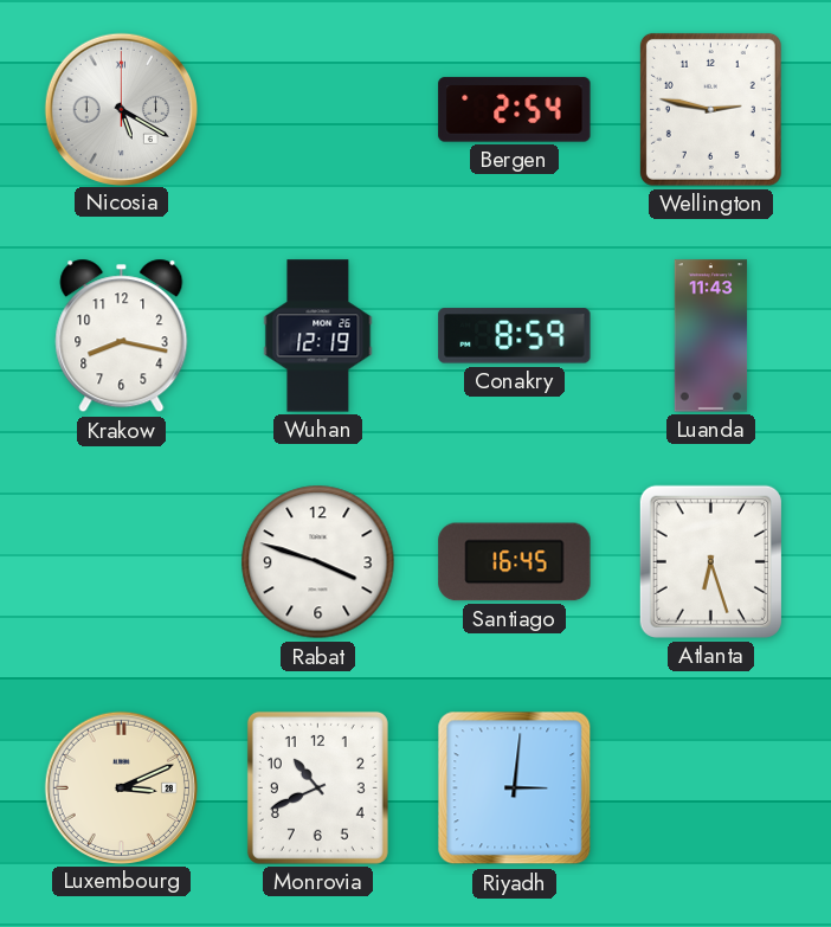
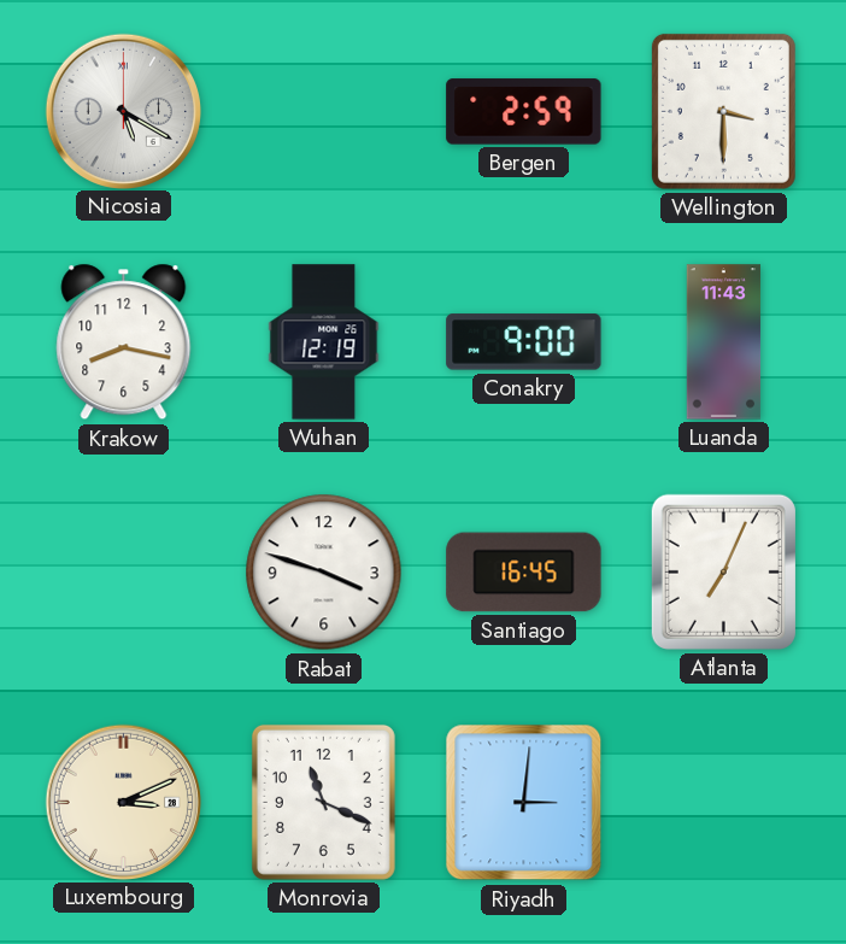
Bergen: 2:54 -> 2:59
Wellington: 2:47 -> 3:30
Conakry: 8:59 -> 9:00
Atlanta: 6:27 -> 7:04
Monrovia: 10:41 -> 11:19
